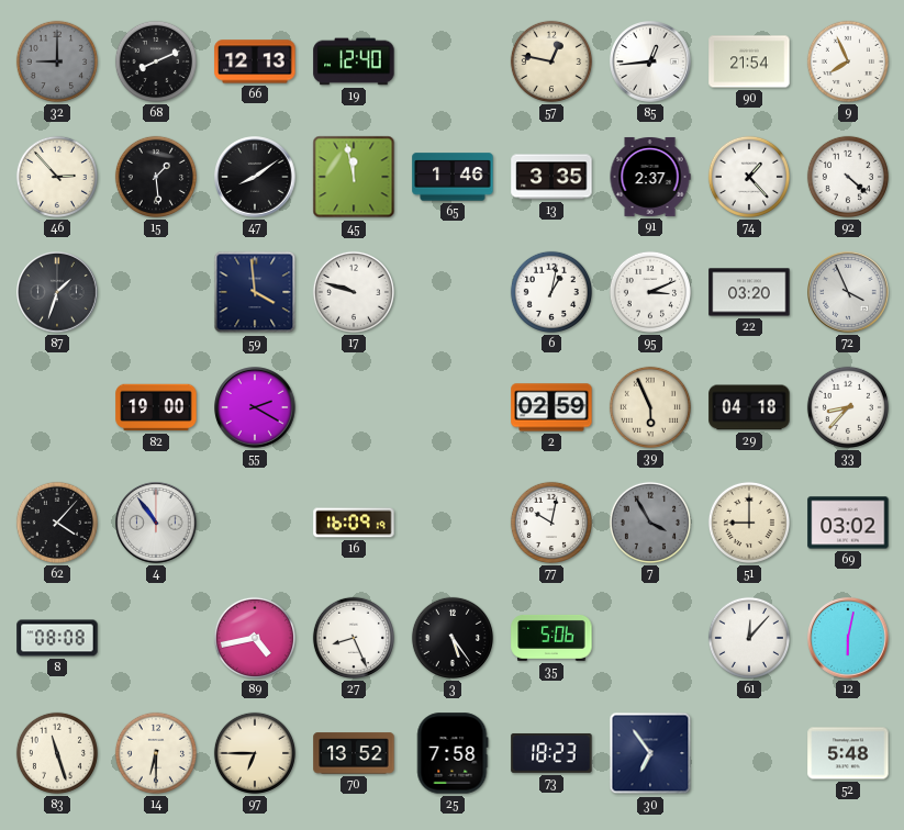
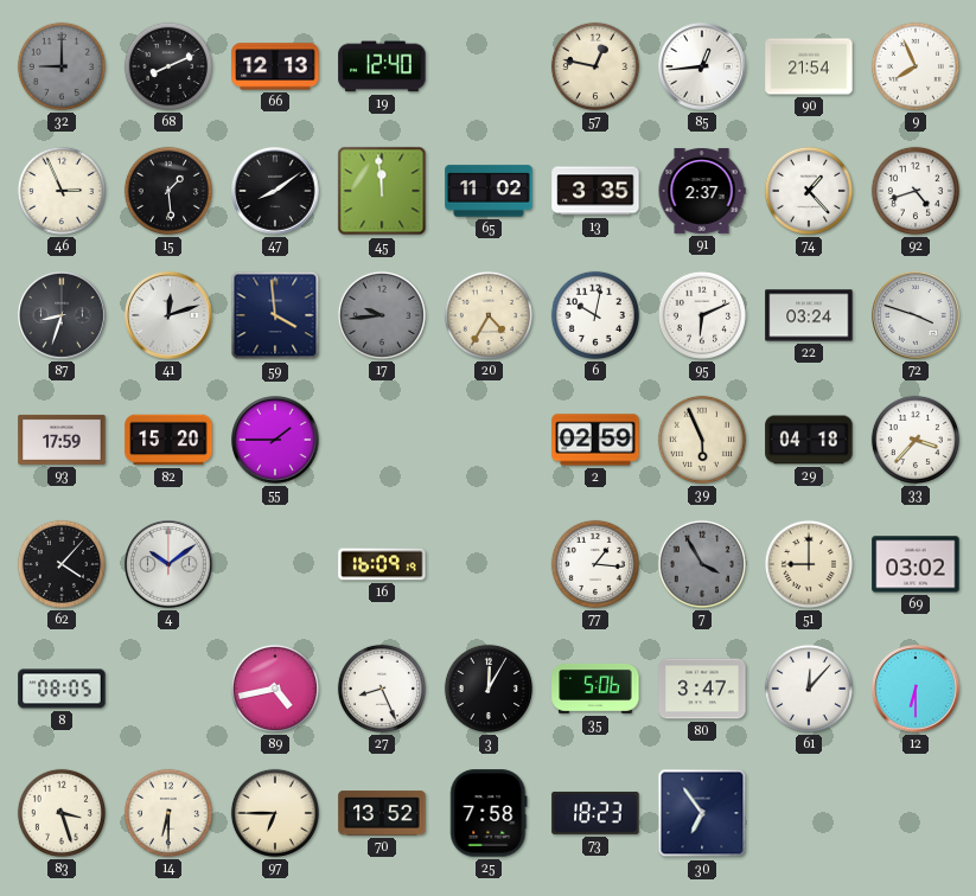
46: 2:53 -> 2:56
45: 11:58 -> 11:59
65: 1:46 -> 11:02
92: 4:22 -> 4:42
87: 1:33 -> 8:33
41: none -> 12:12
17: 9:48 -> 9:44
17 dial: white -> grey
20: none -> 4:35
6: 1:02 -> 10:02
95: 3:11 -> 6:11
22: 03:20 -> 03:24
72: 3:56 -> 3:48
93: none -> 17:59
82: 19:00 -> 15:20
55: 2:20 -> 1:45
33: 8:37 -> 3:37
4: 10:54 -> 10:09
77: 10:02 -> 1:16
8: 08:08 -> 08:05
3: 5:24 -> 12:05
80: none -> 3:47
12: 6:02 -> 6:30
83: 11:27 -> 3:27
52: 5:48 -> none
